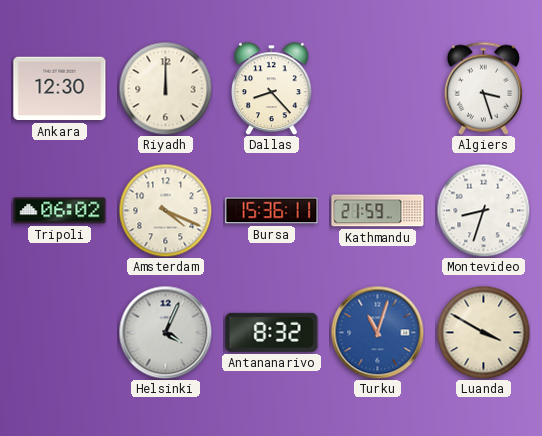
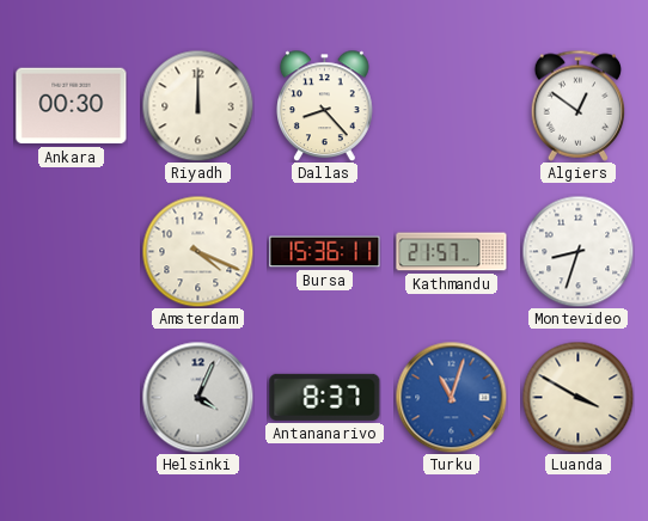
Ankara: 12:30 -> 00:30
Algiers: 3:27 -> 12:51
Tripoli: 06:02 -> none
Kathmandu: 21:59 -> 21:57
Antananarivo: 8:32 -> 8:37
